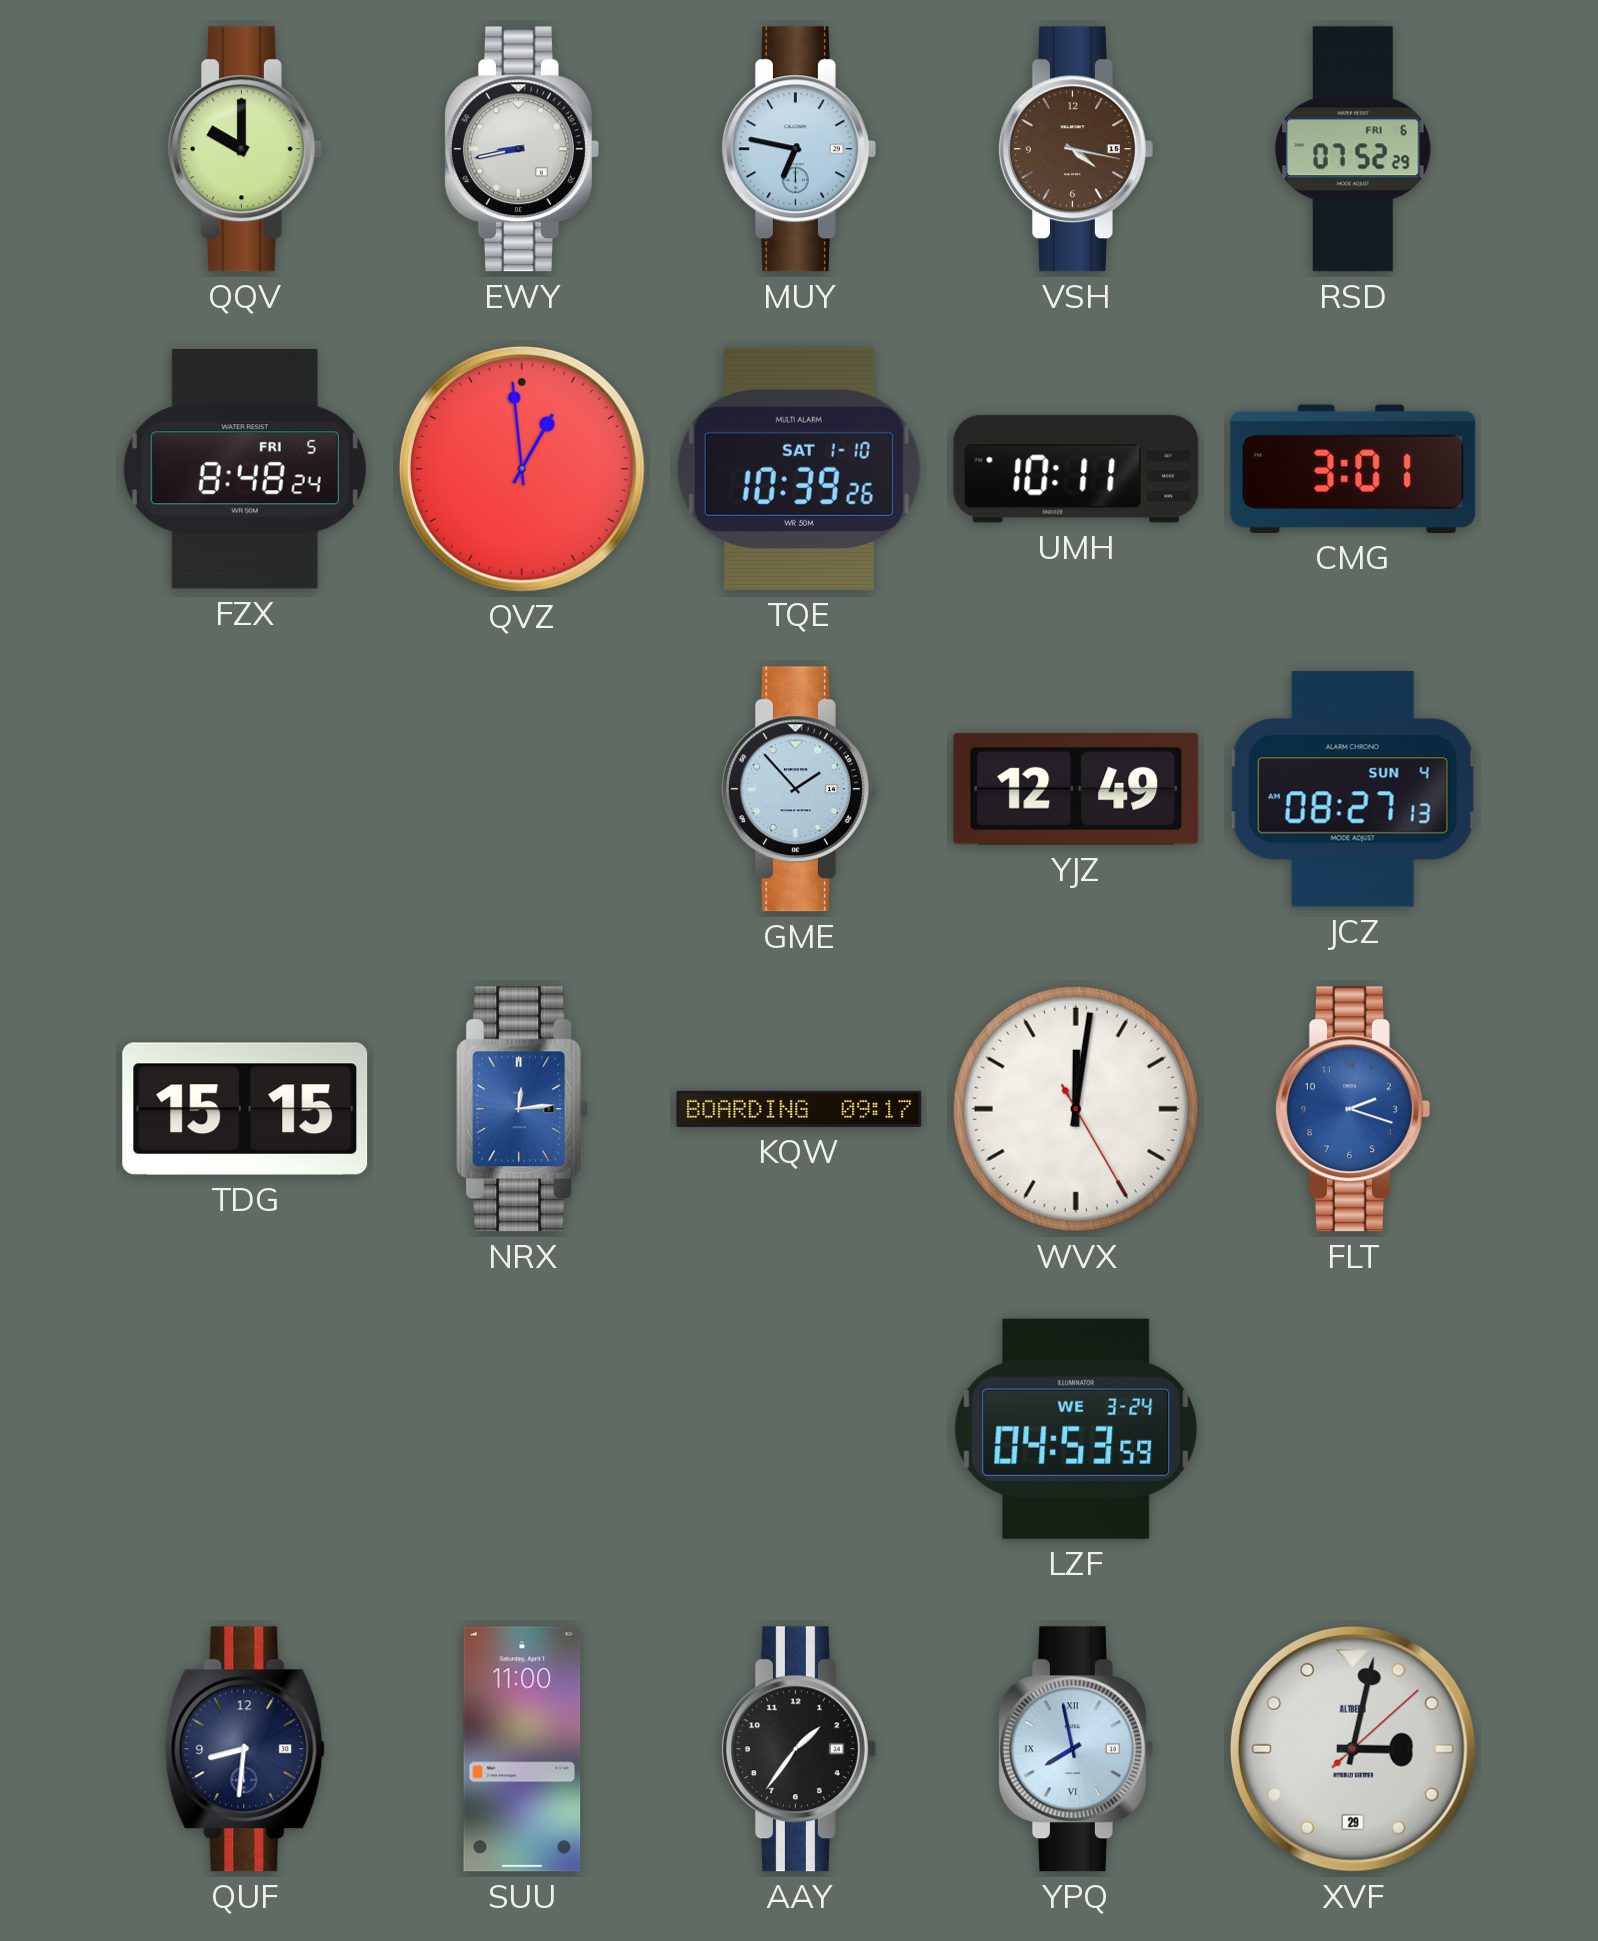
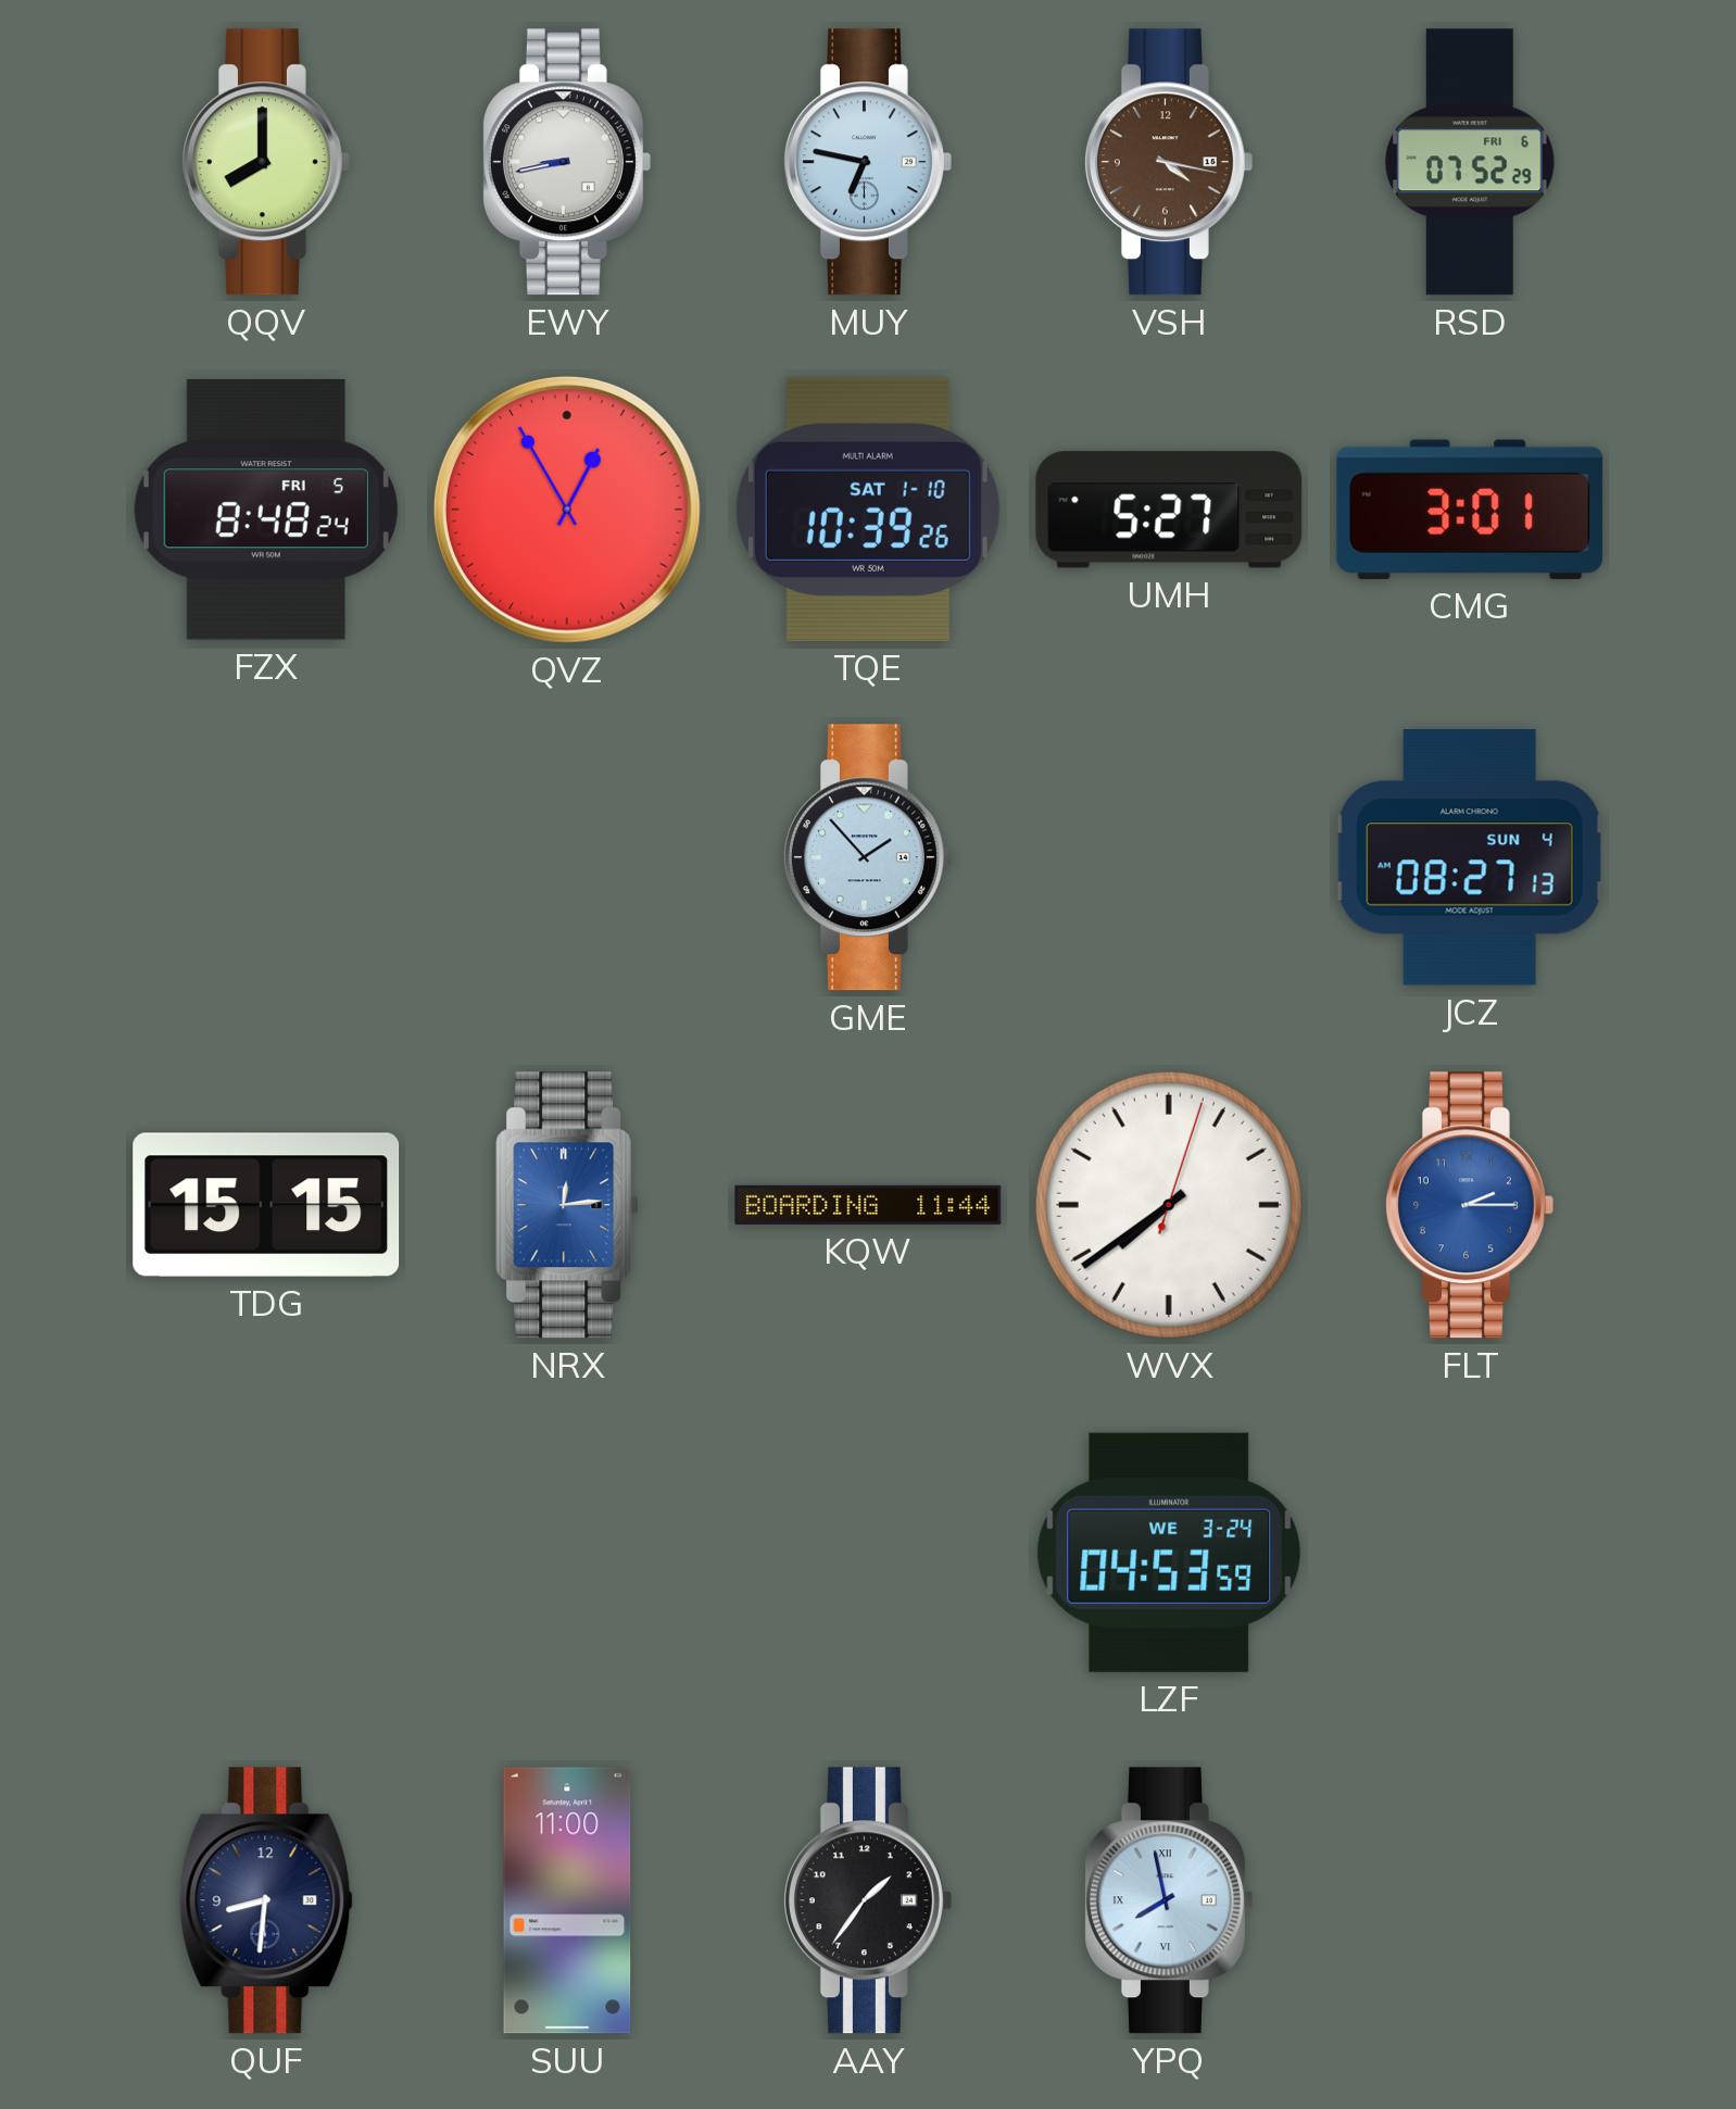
QQV: 10:00 -> 8:00
QVZ: 12:59 -> 12:55
UMH: 10:11 -> 5:27
YJZ: 12:49 -> none
KQW: 09:17 -> 11:44
WVX: 12:01 -> 7:39
FLT: 2:18 -> 2:15
XVF: 3:02 -> none
